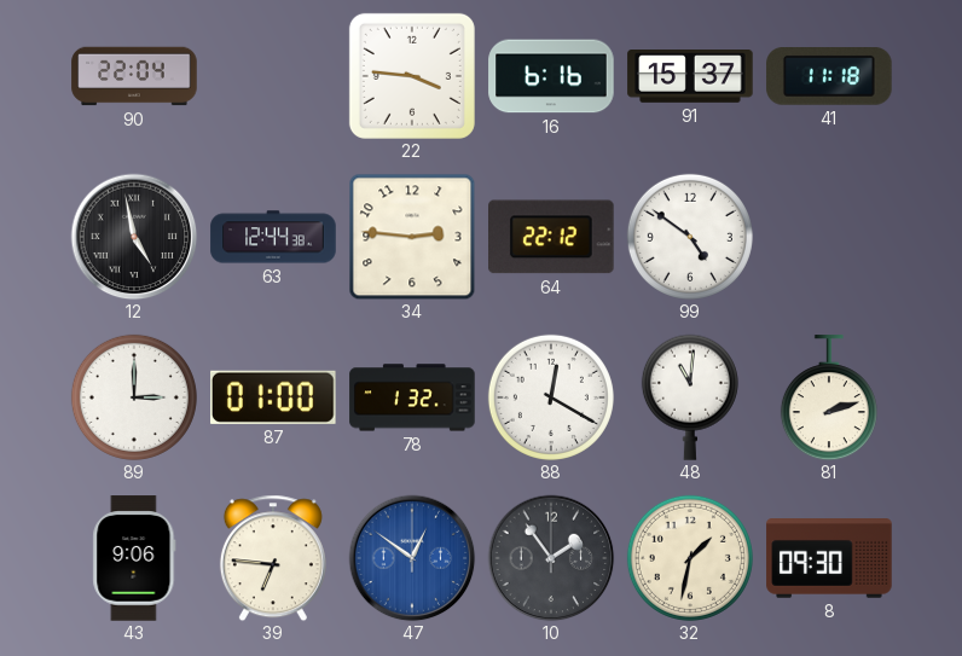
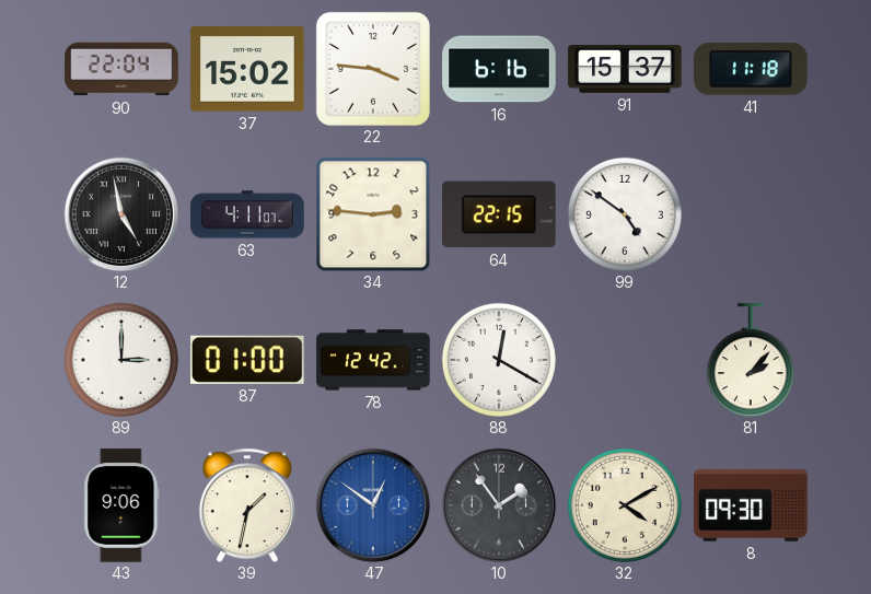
37: none -> 15:02
63: 12:44 -> 4:11
64: 22:12 -> 22:15
78: 1:32 -> 12:42
48: 11:01 -> none
81: 2:12 -> 2:07
39: 6:46 -> 1:32
32: 1:32 -> 4:10
